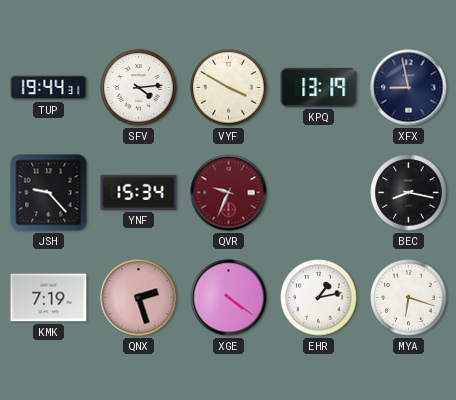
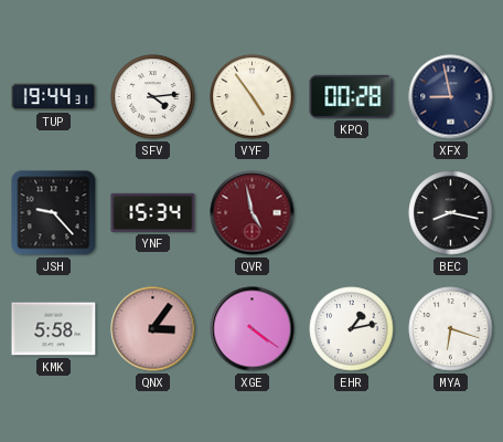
VYF: 3:50 -> 4:54
KPQ: 13:19 -> 00:28
QVR: 9:34 -> 4:58
KMK: 7:19 -> 5:58
QNX: 2:27 -> 3:06
